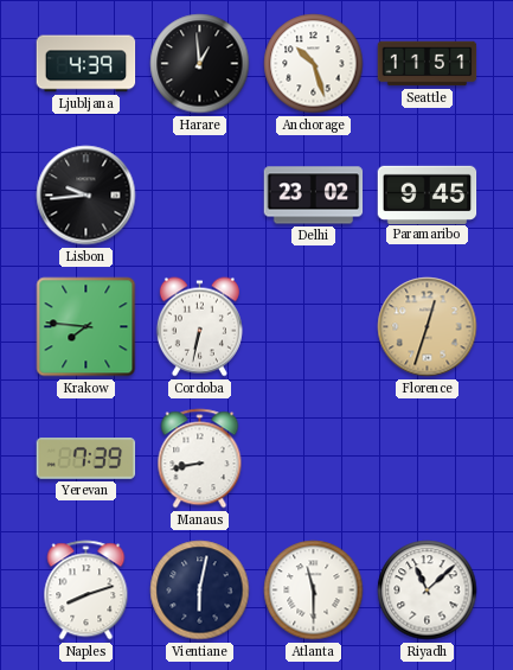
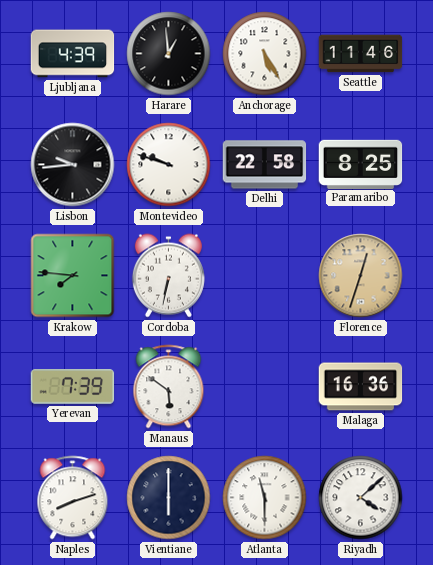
Anchorage: 10:27 -> 5:25
Seattle: 11:51 -> 11:46
Montevideo: none -> 9:48
Delhi: 23:02 -> 22:58
Paramaribo: 9:45 -> 8:25
Manaus: 8:43 -> 5:51
Malaga: none -> 16:36
Vientiane: 6:02 -> 6:00
Riyadh: 11:08 -> 4:08
